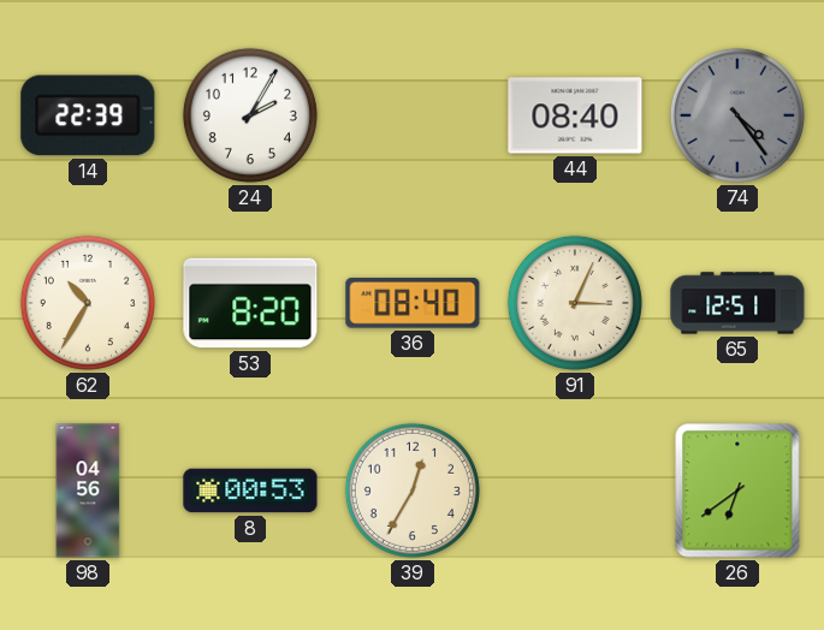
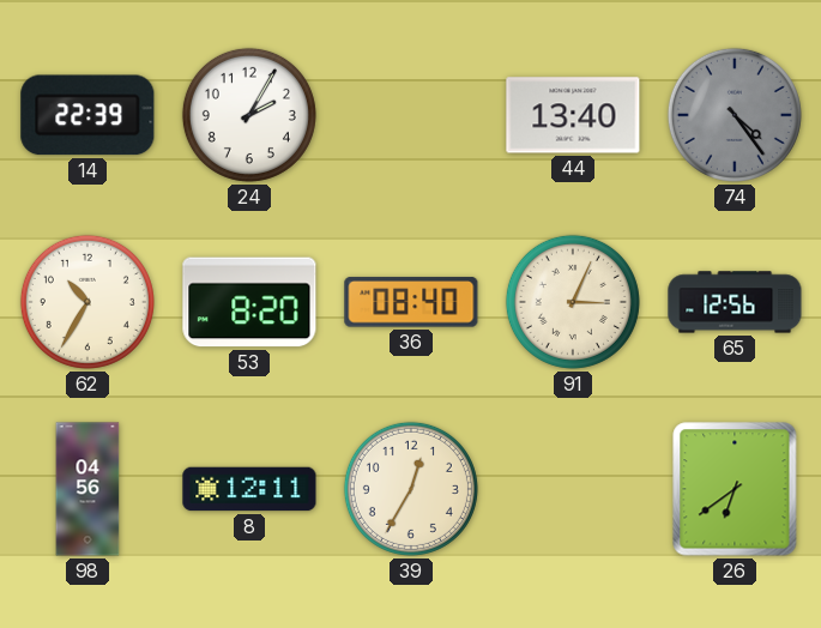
44: 08:40 -> 13:40
65: 12:51 -> 12:56
8: 00:53 -> 12:11
